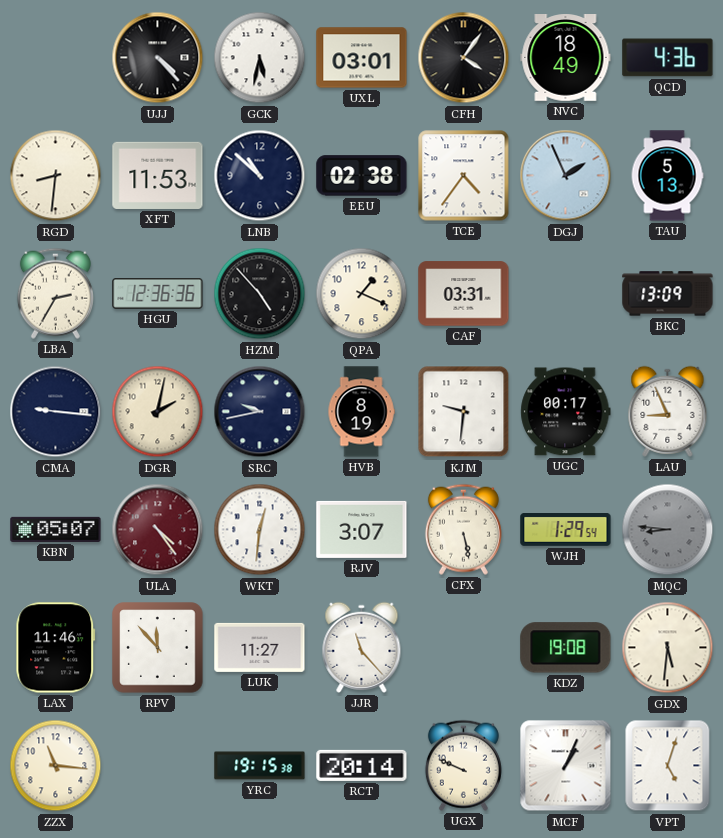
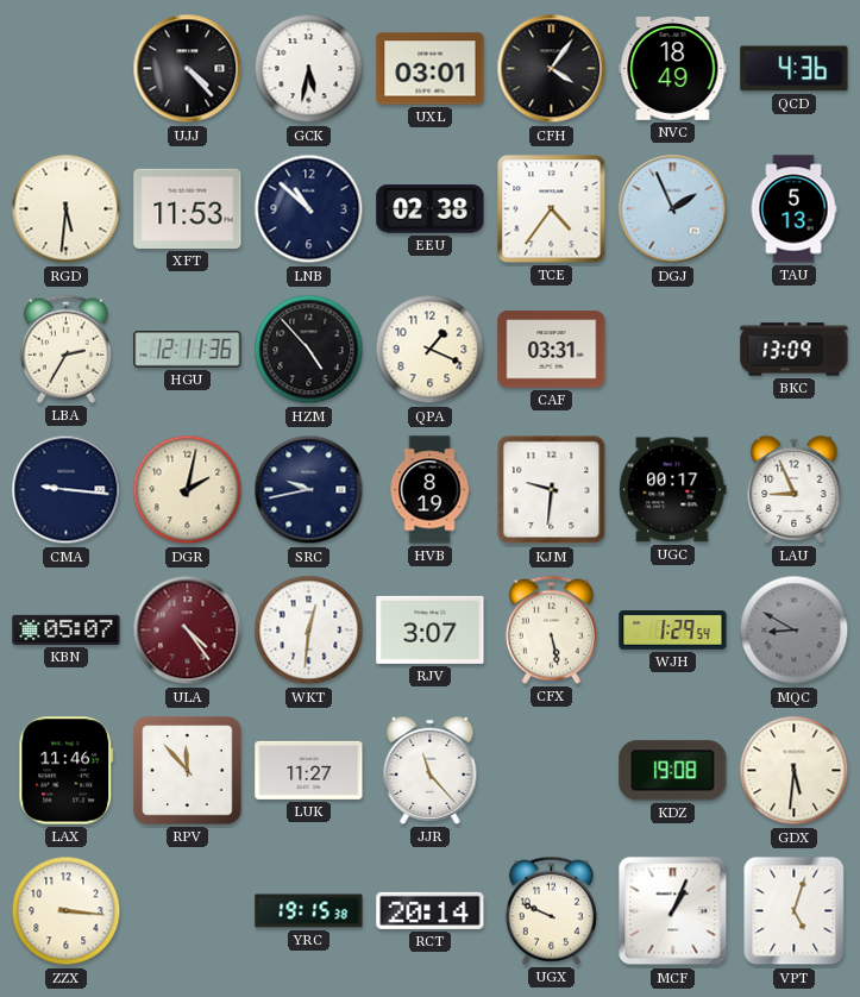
RGD: 8:31 -> 5:31
HGU: 12:36 -> 12:11
MQC: 8:46 -> 8:50
ZZX: 11:16 -> 3:16
